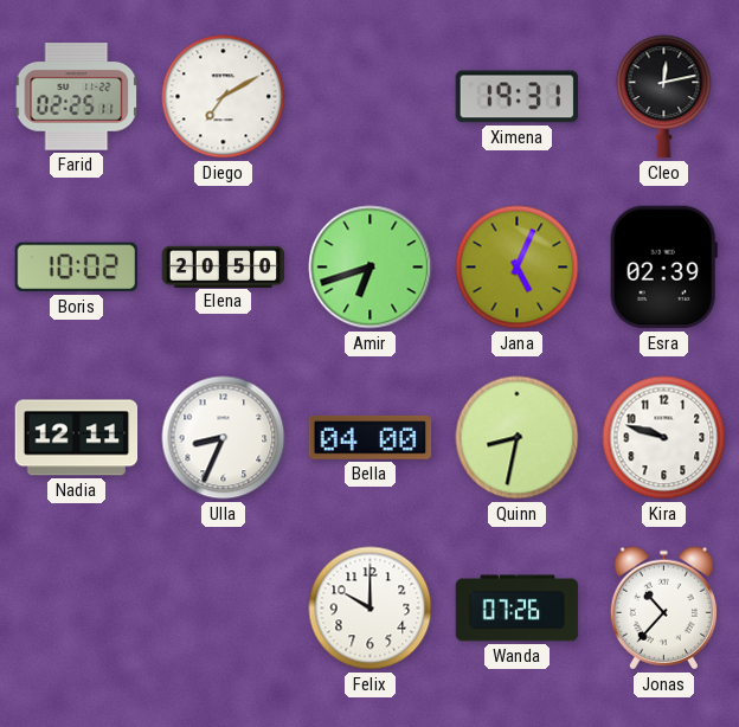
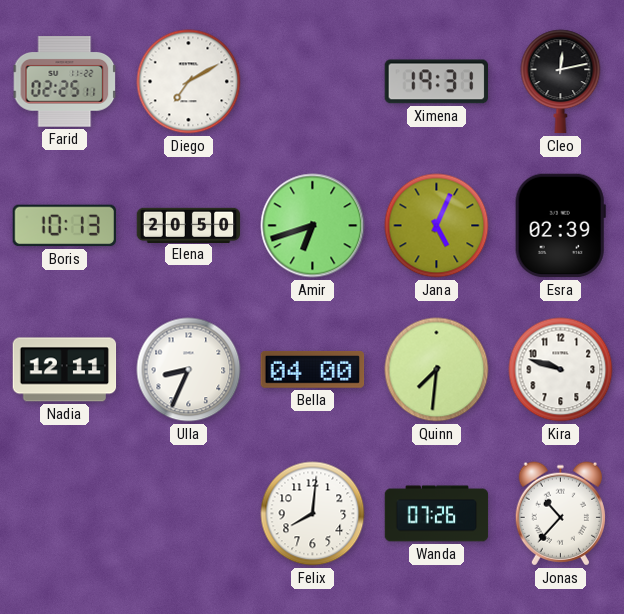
Boris: 10:02 -> 10:13
Quinn: 8:32 -> 7:31
Felix: 10:00 -> 8:01
